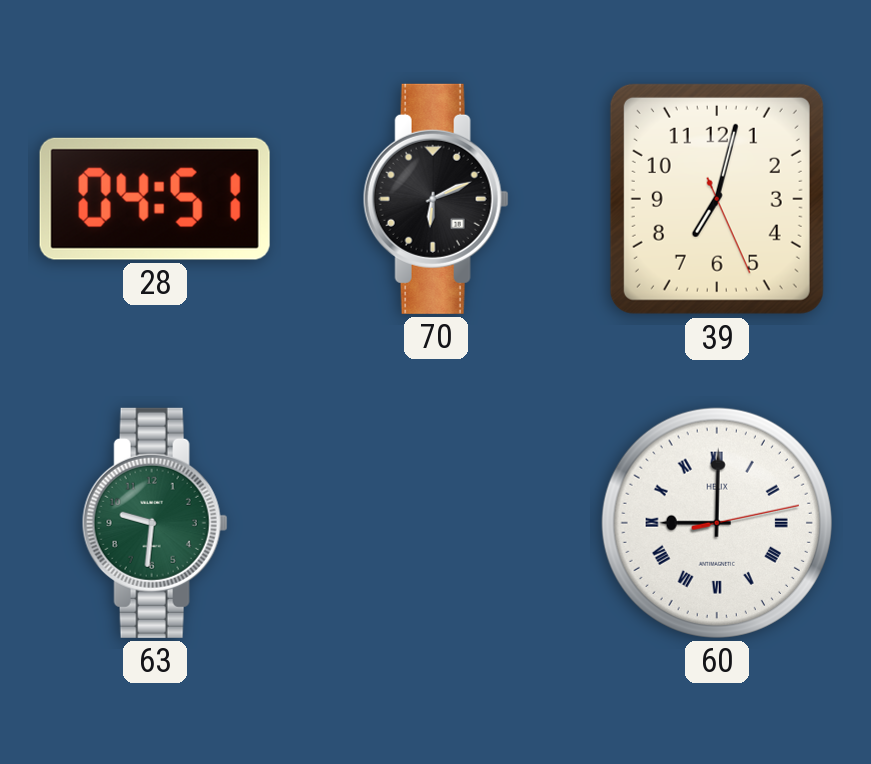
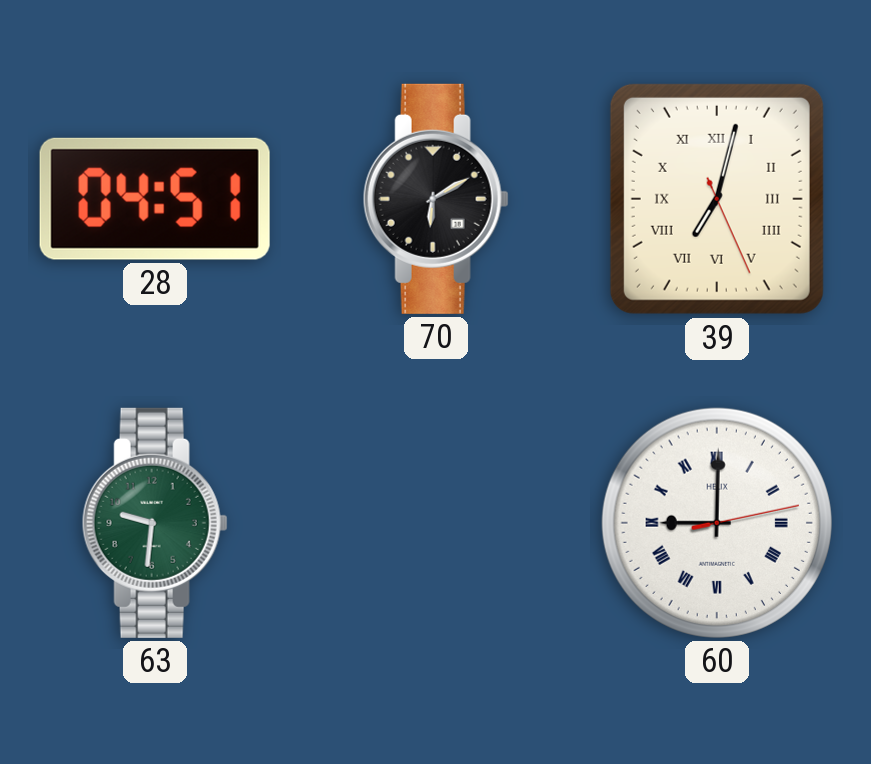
70: 6:11 -> 6:10
39 numerals: Arabic -> Roman
